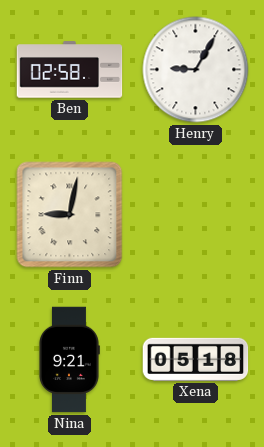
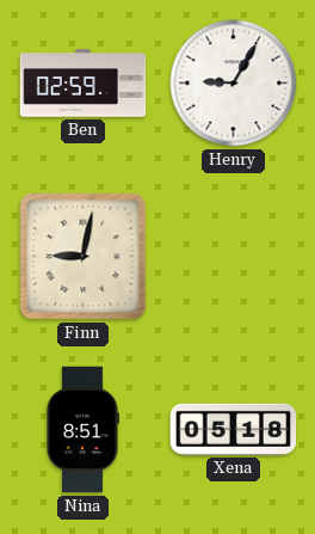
Ben: 02:58 -> 02:59
Nina: 9:21 -> 8:51
